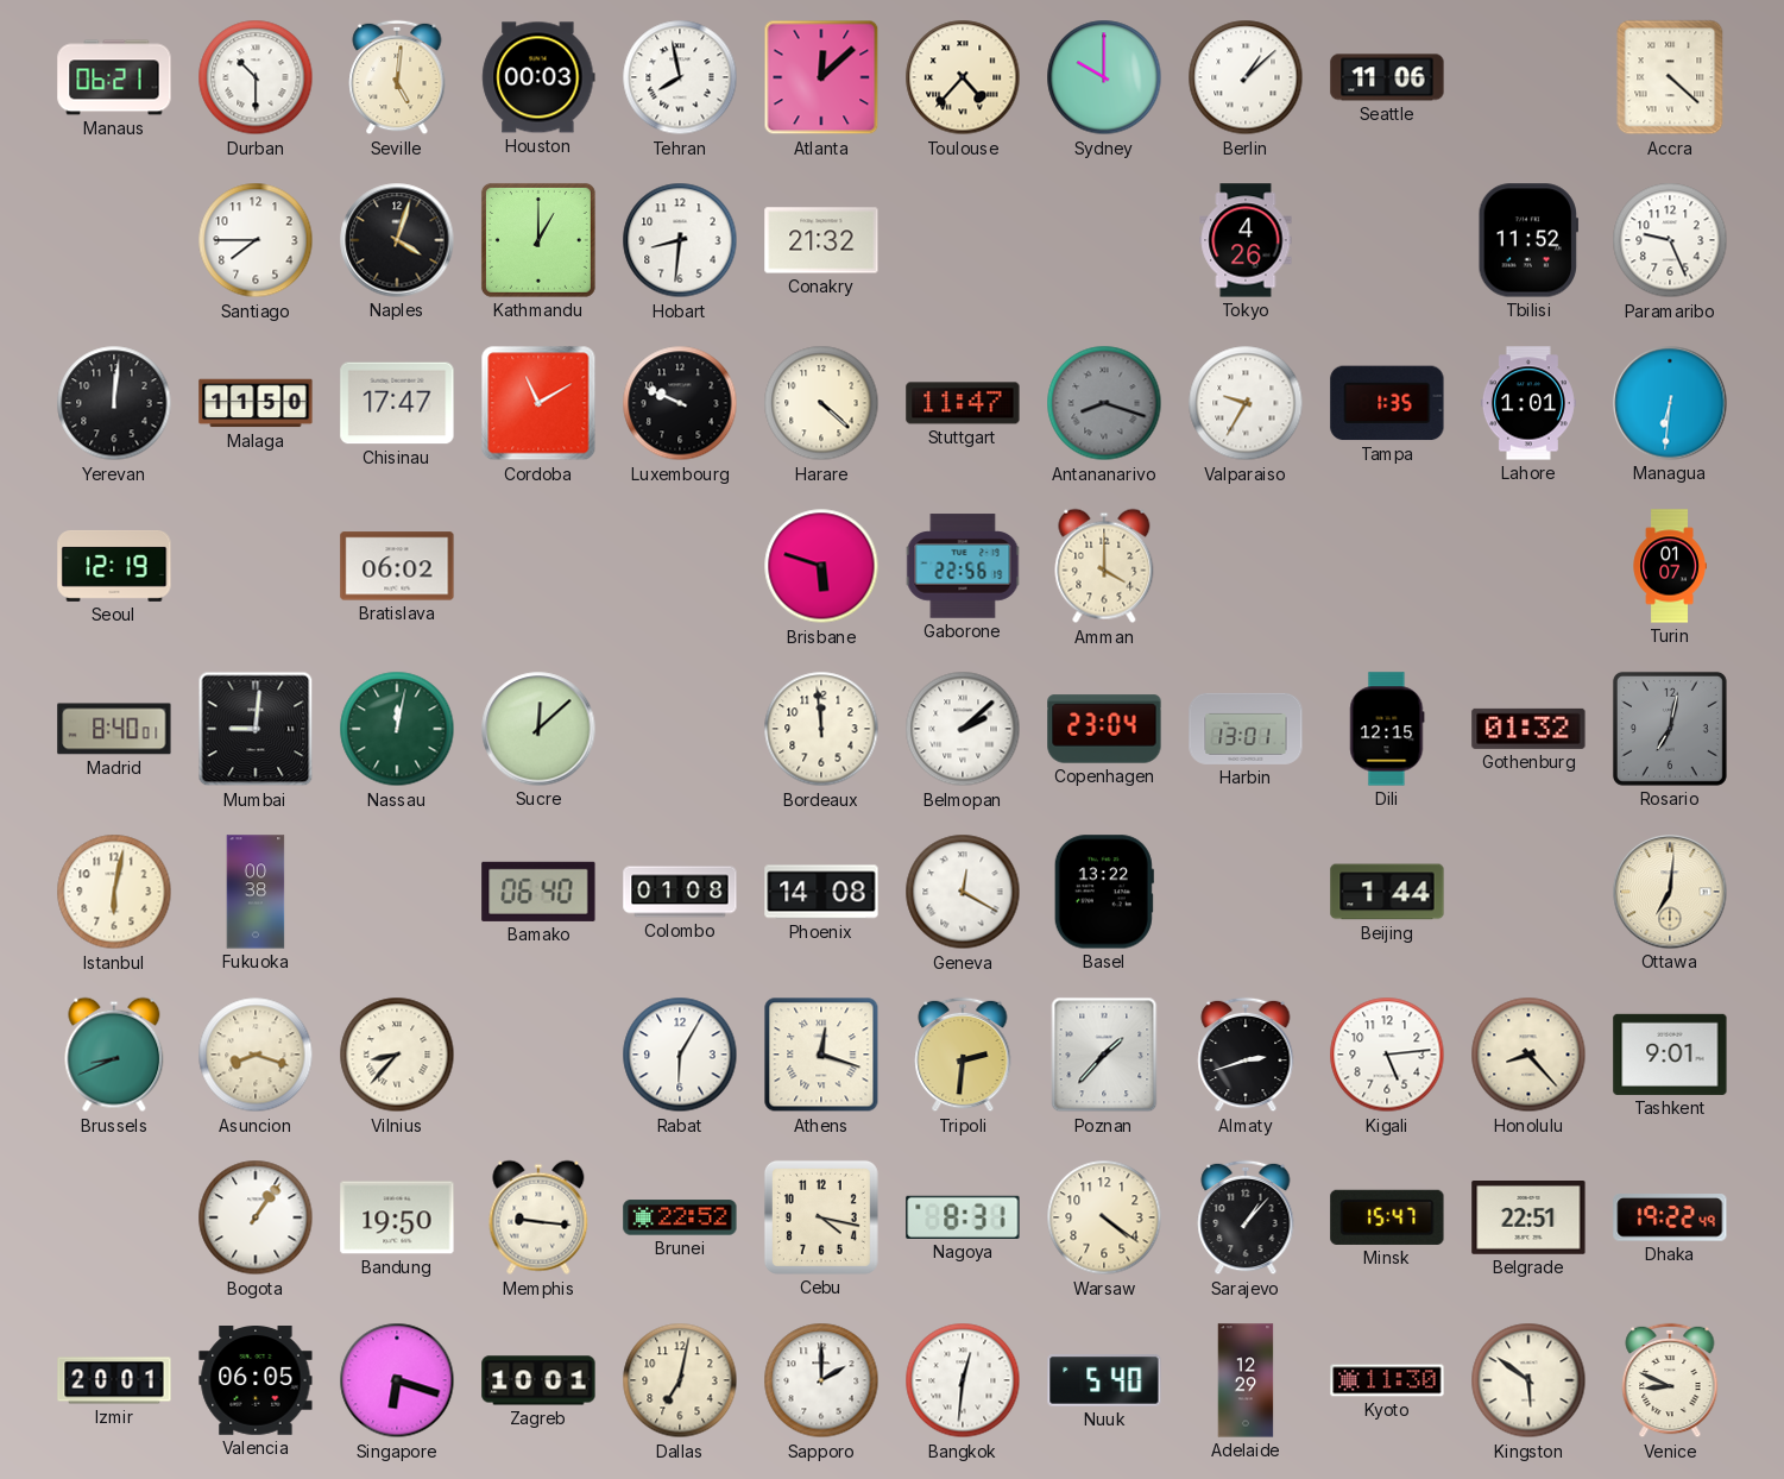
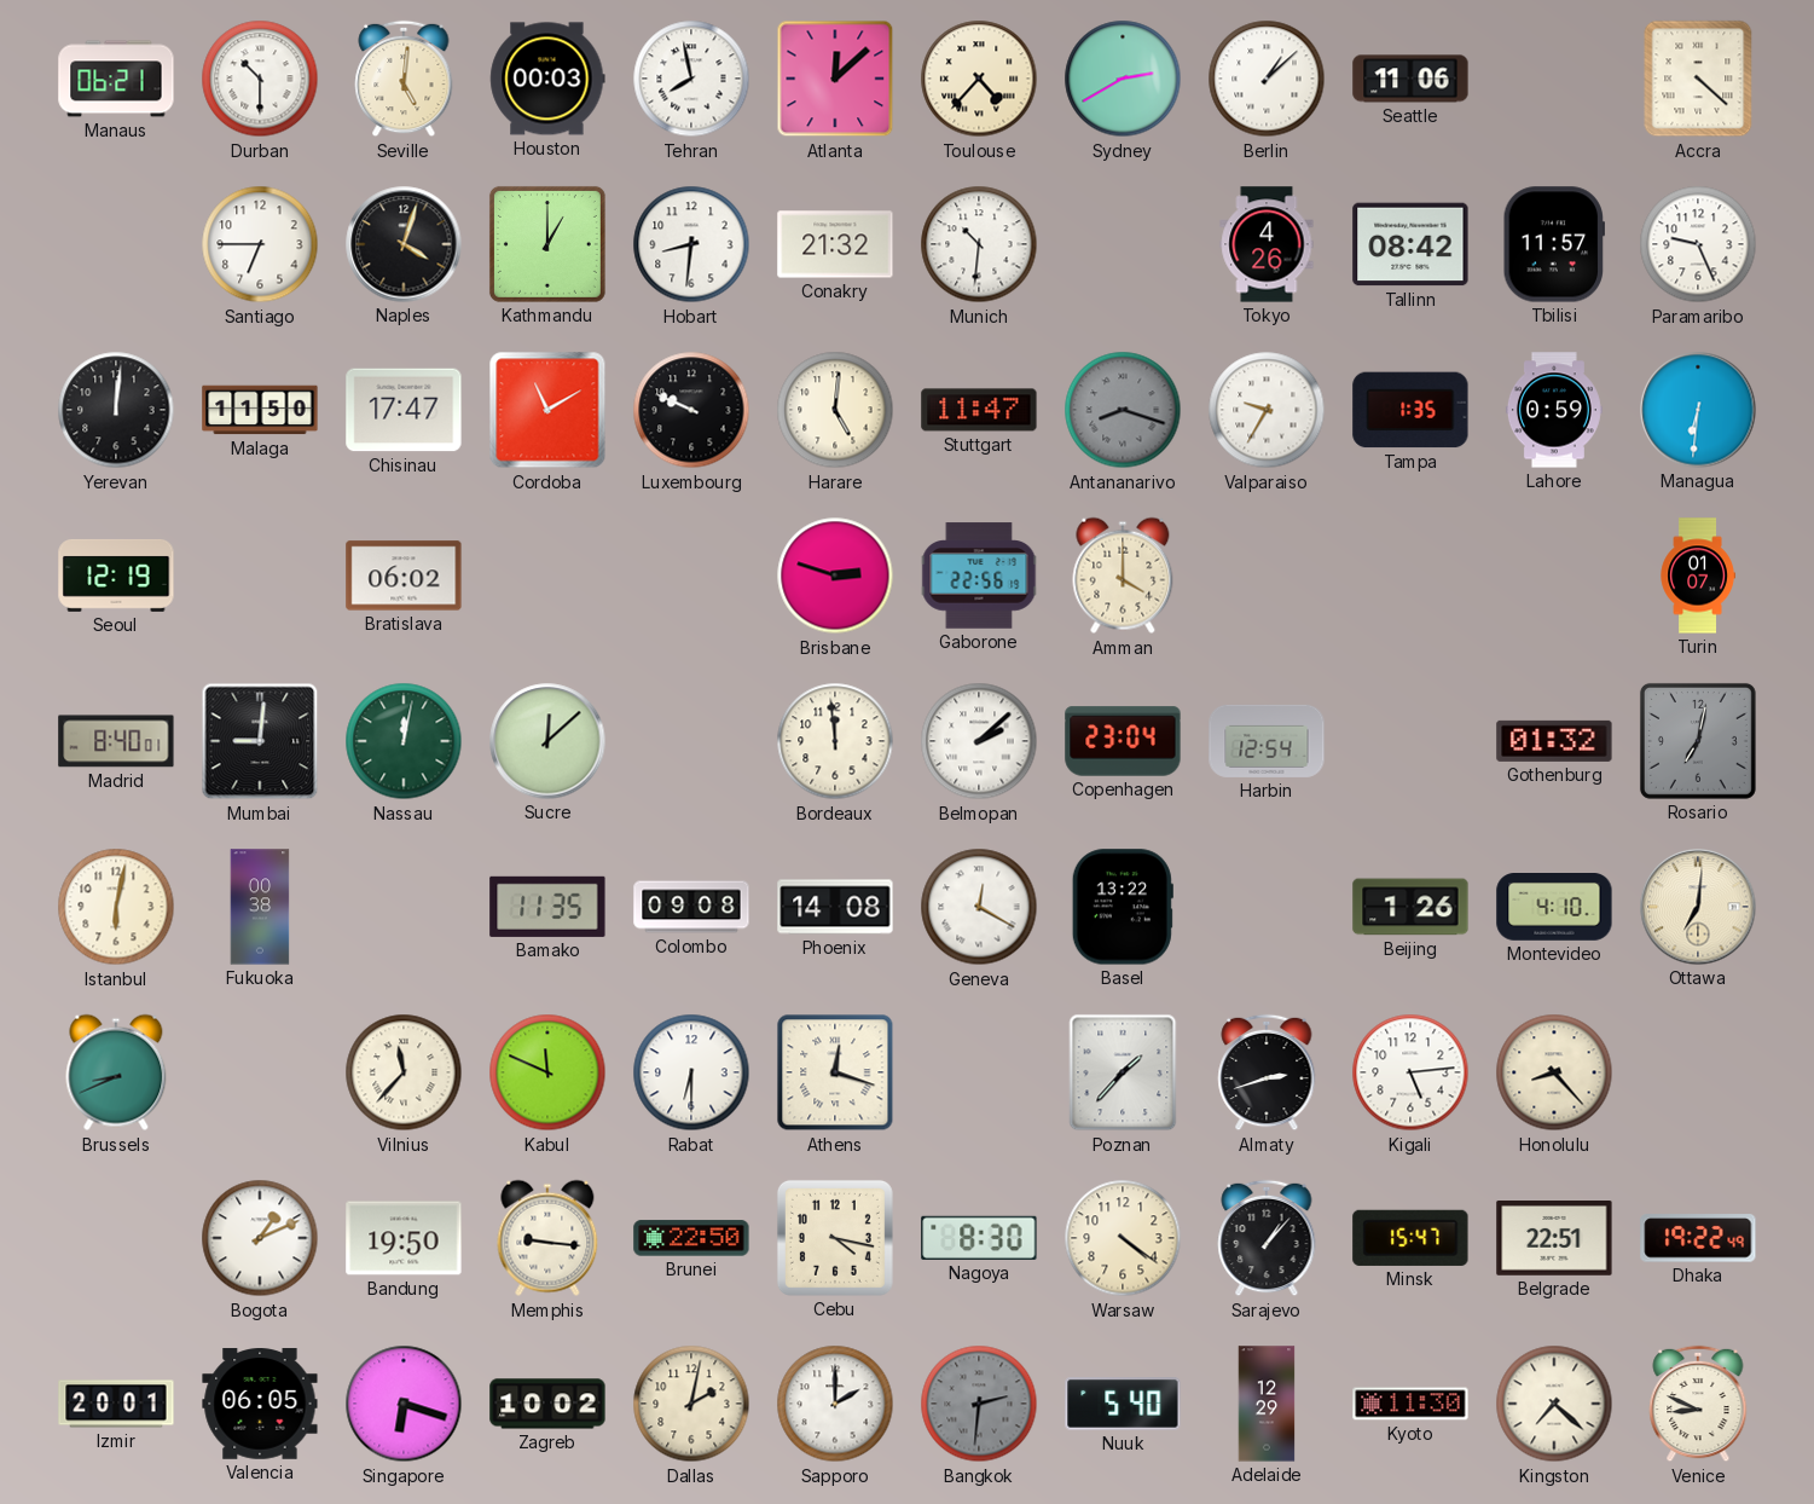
Sydney: 10:00 -> 2:40
Santiago: 7:45 -> 6:45
Munich: none -> 10:31
Tallinn: none -> 08:42
Tbilisi: 11:52 -> 11:57
Harare: 4:22 -> 5:01
Lahore: 1:01 -> 0:59
Brisbane: 5:48 -> 2:48
Harbin: 13:01 -> 12:54
Dili: 12:15 -> none
Bamako: 06:40 -> 11:35
Colombo: 01:08 -> 09:08
Beijing: 1:44 -> 1:26
Montevideo: none -> 4:10
Asuncion: 8:18 -> none
Vilnius: 8:37 -> 11:37
Kabul: none -> 11:49
Rabat: 6:05 -> 6:30
Tripoli: 2:31 -> none
Tashkent: 9:01 -> none
Bogota: 1:06 -> 1:11
Brunei: 22:52 -> 22:50
Nagoya: 8:31 -> 8:30
Zagreb: 10:01 -> 10:02
Dallas: 7:02 -> 2:02
Bangkok: 12:31 -> 2:31
Bangkok dial: white -> grey
Kingston: 5:51 -> 7:22
